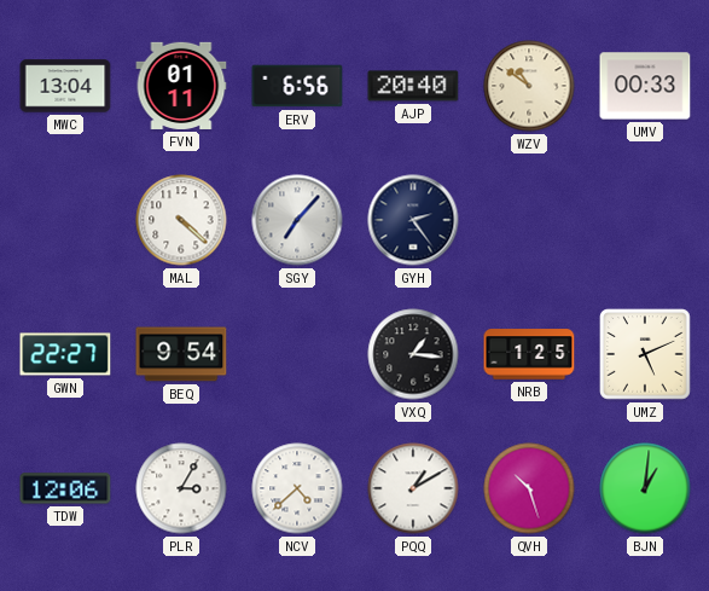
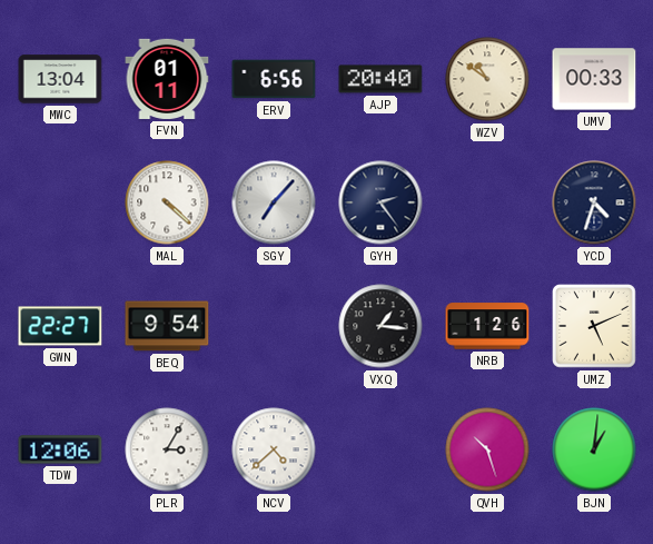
YCD: none -> 4:33
NRB: 1:25 -> 1:26
PQQ: 1:10 -> none
